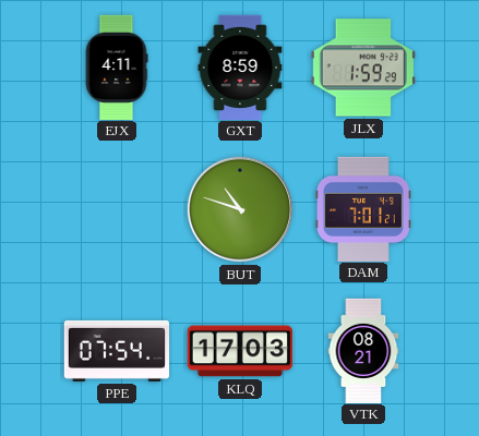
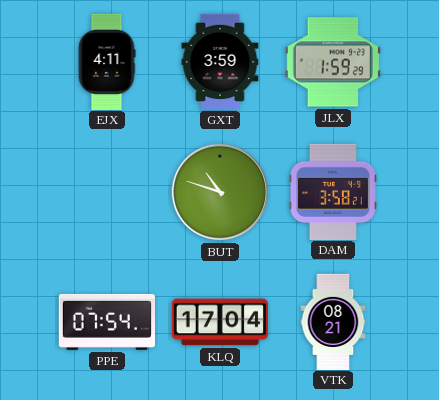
GXT: 8:59 -> 3:59
DAM: 7:01 -> 3:58
KLQ: 17:03 -> 17:04
